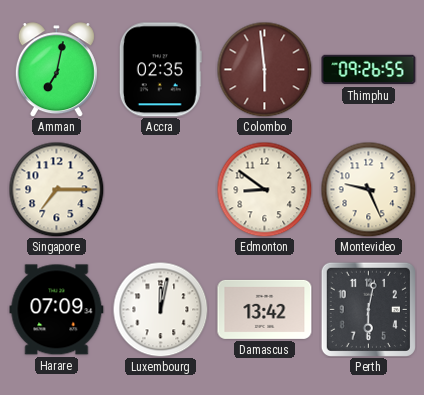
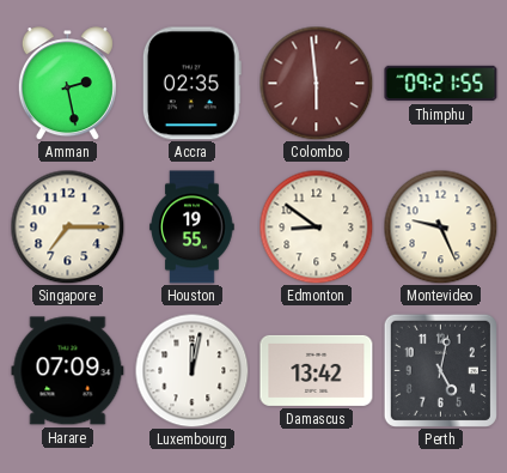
Amman: 7:02 -> 2:28
Thimphu: 09:26 -> 09:21
Houston: none -> 19:55
Perth: 6:02 -> 5:02
